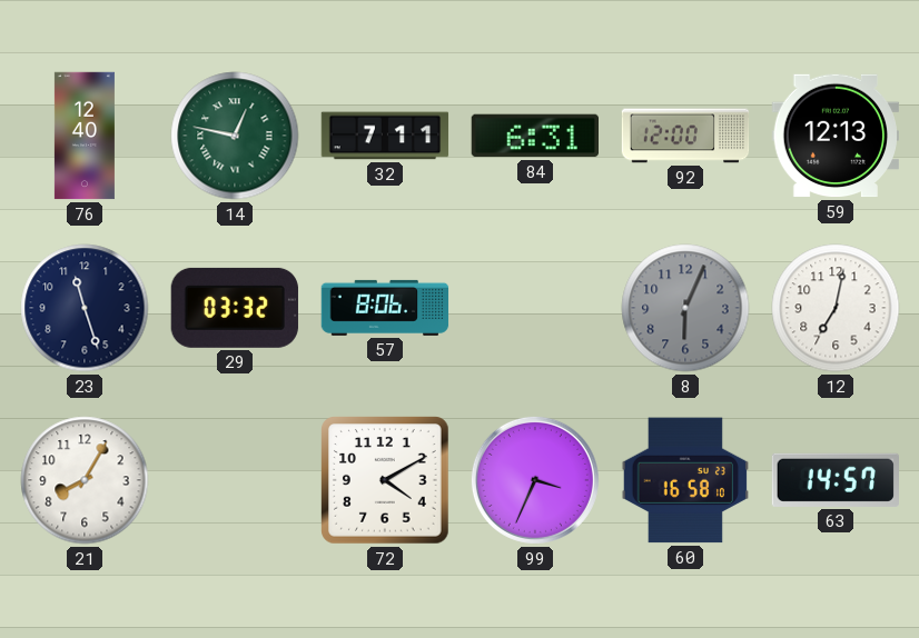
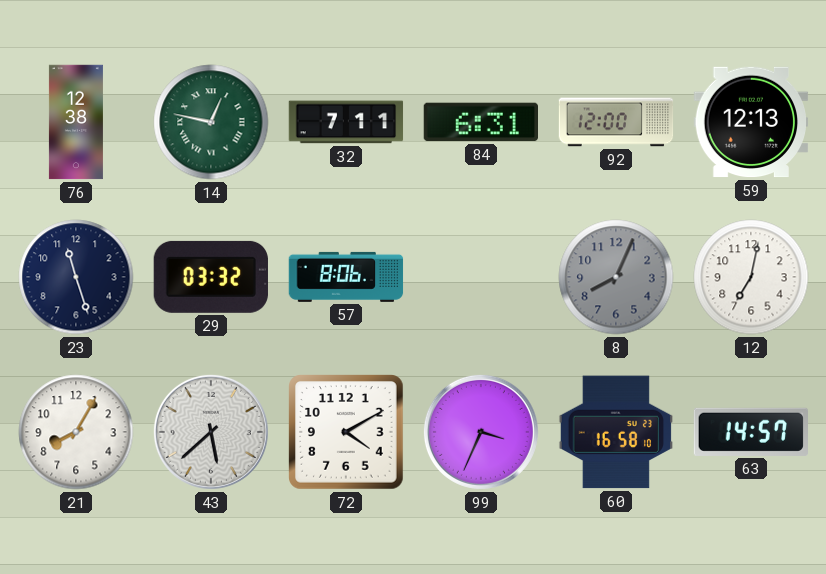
76: 12:40 -> 12:38
8: 6:04 -> 8:04
43: none -> 5:38
